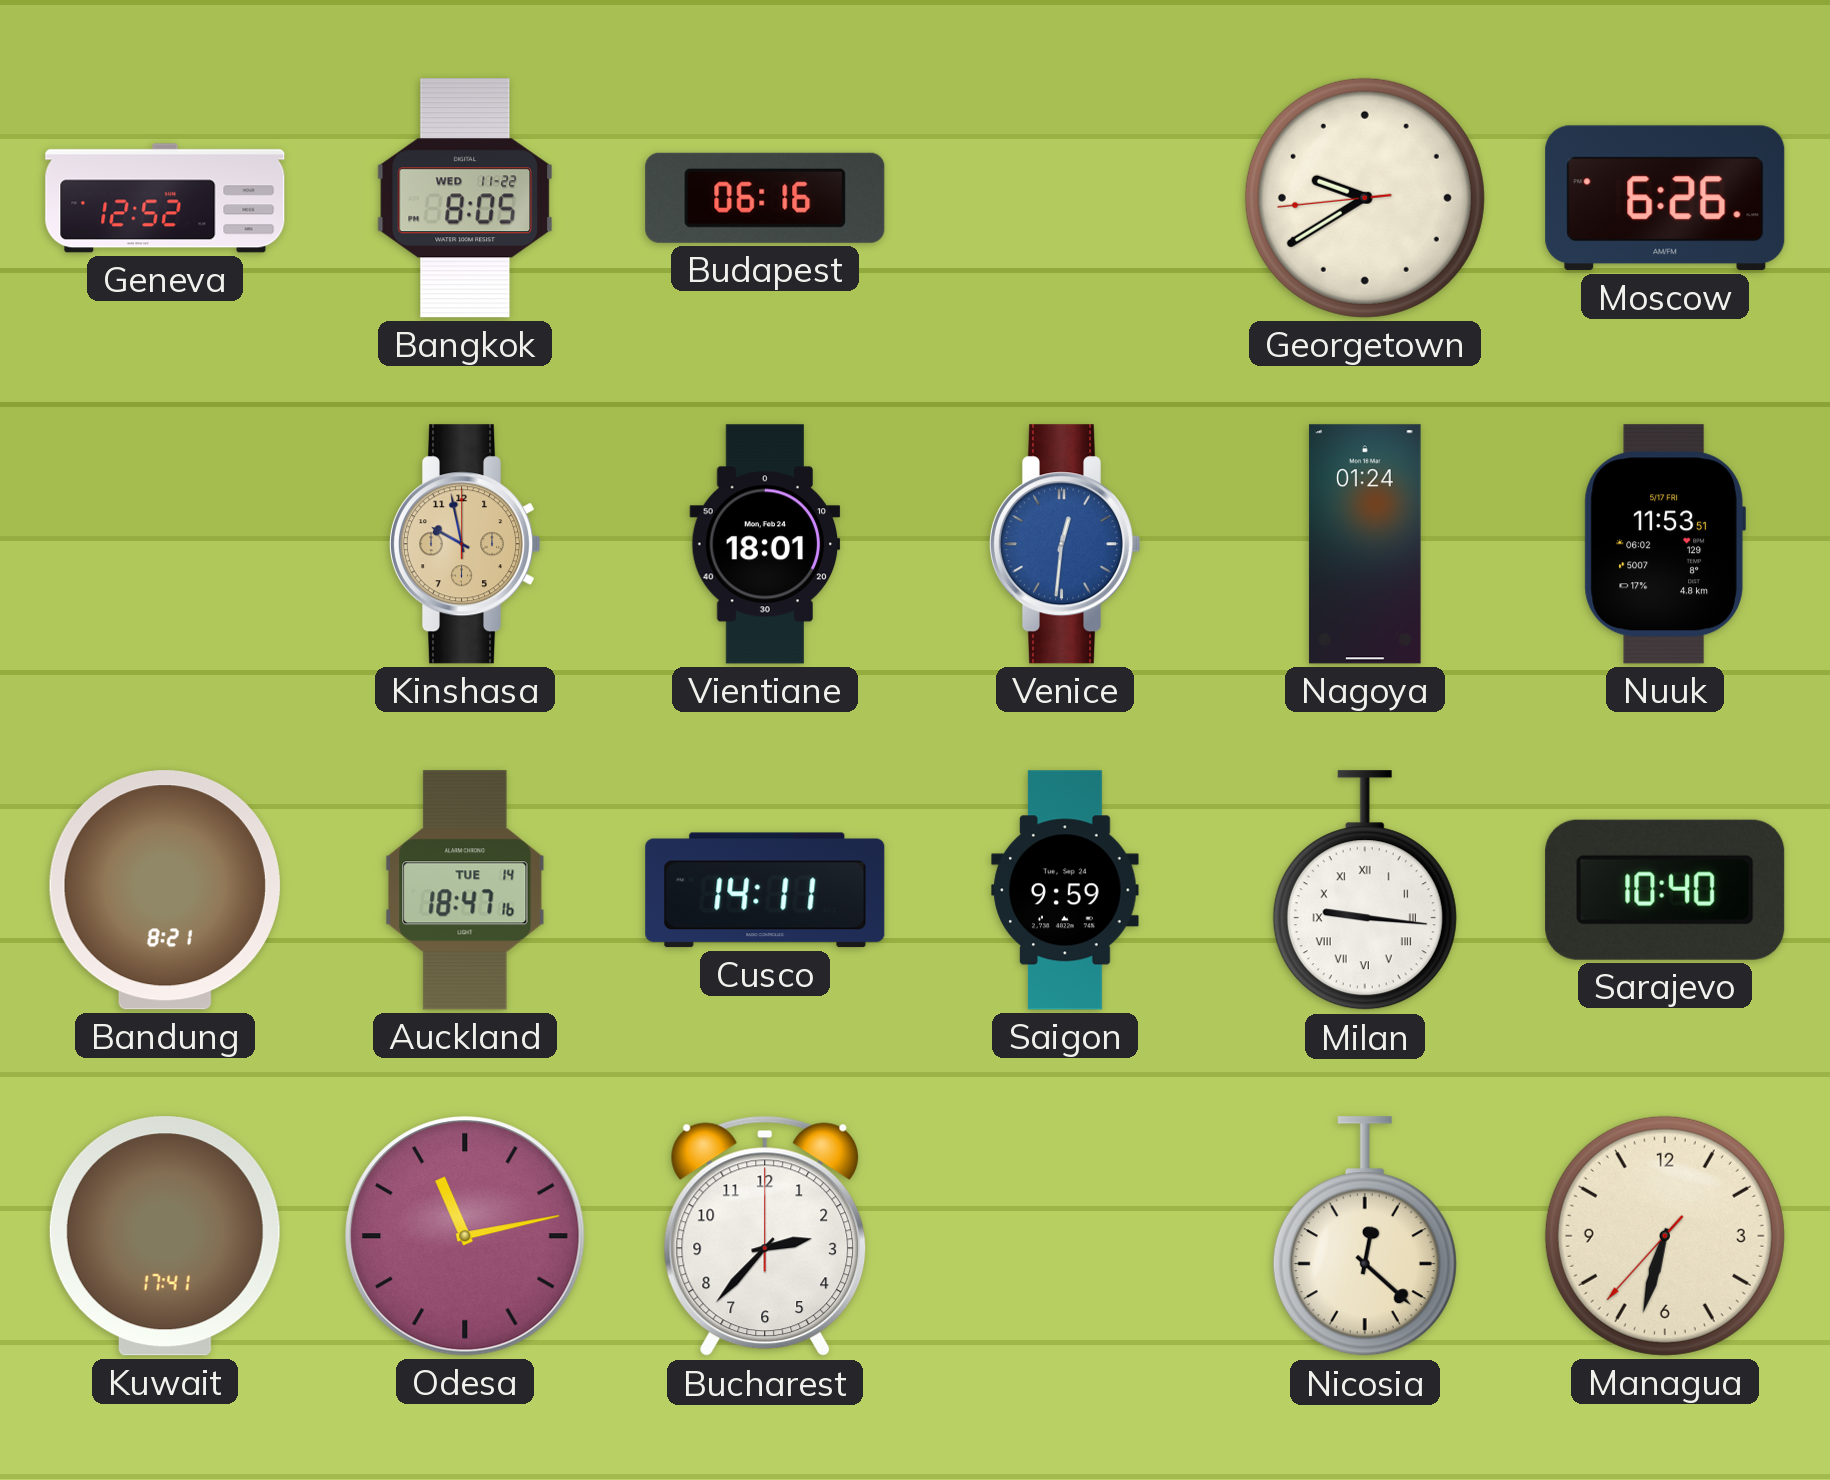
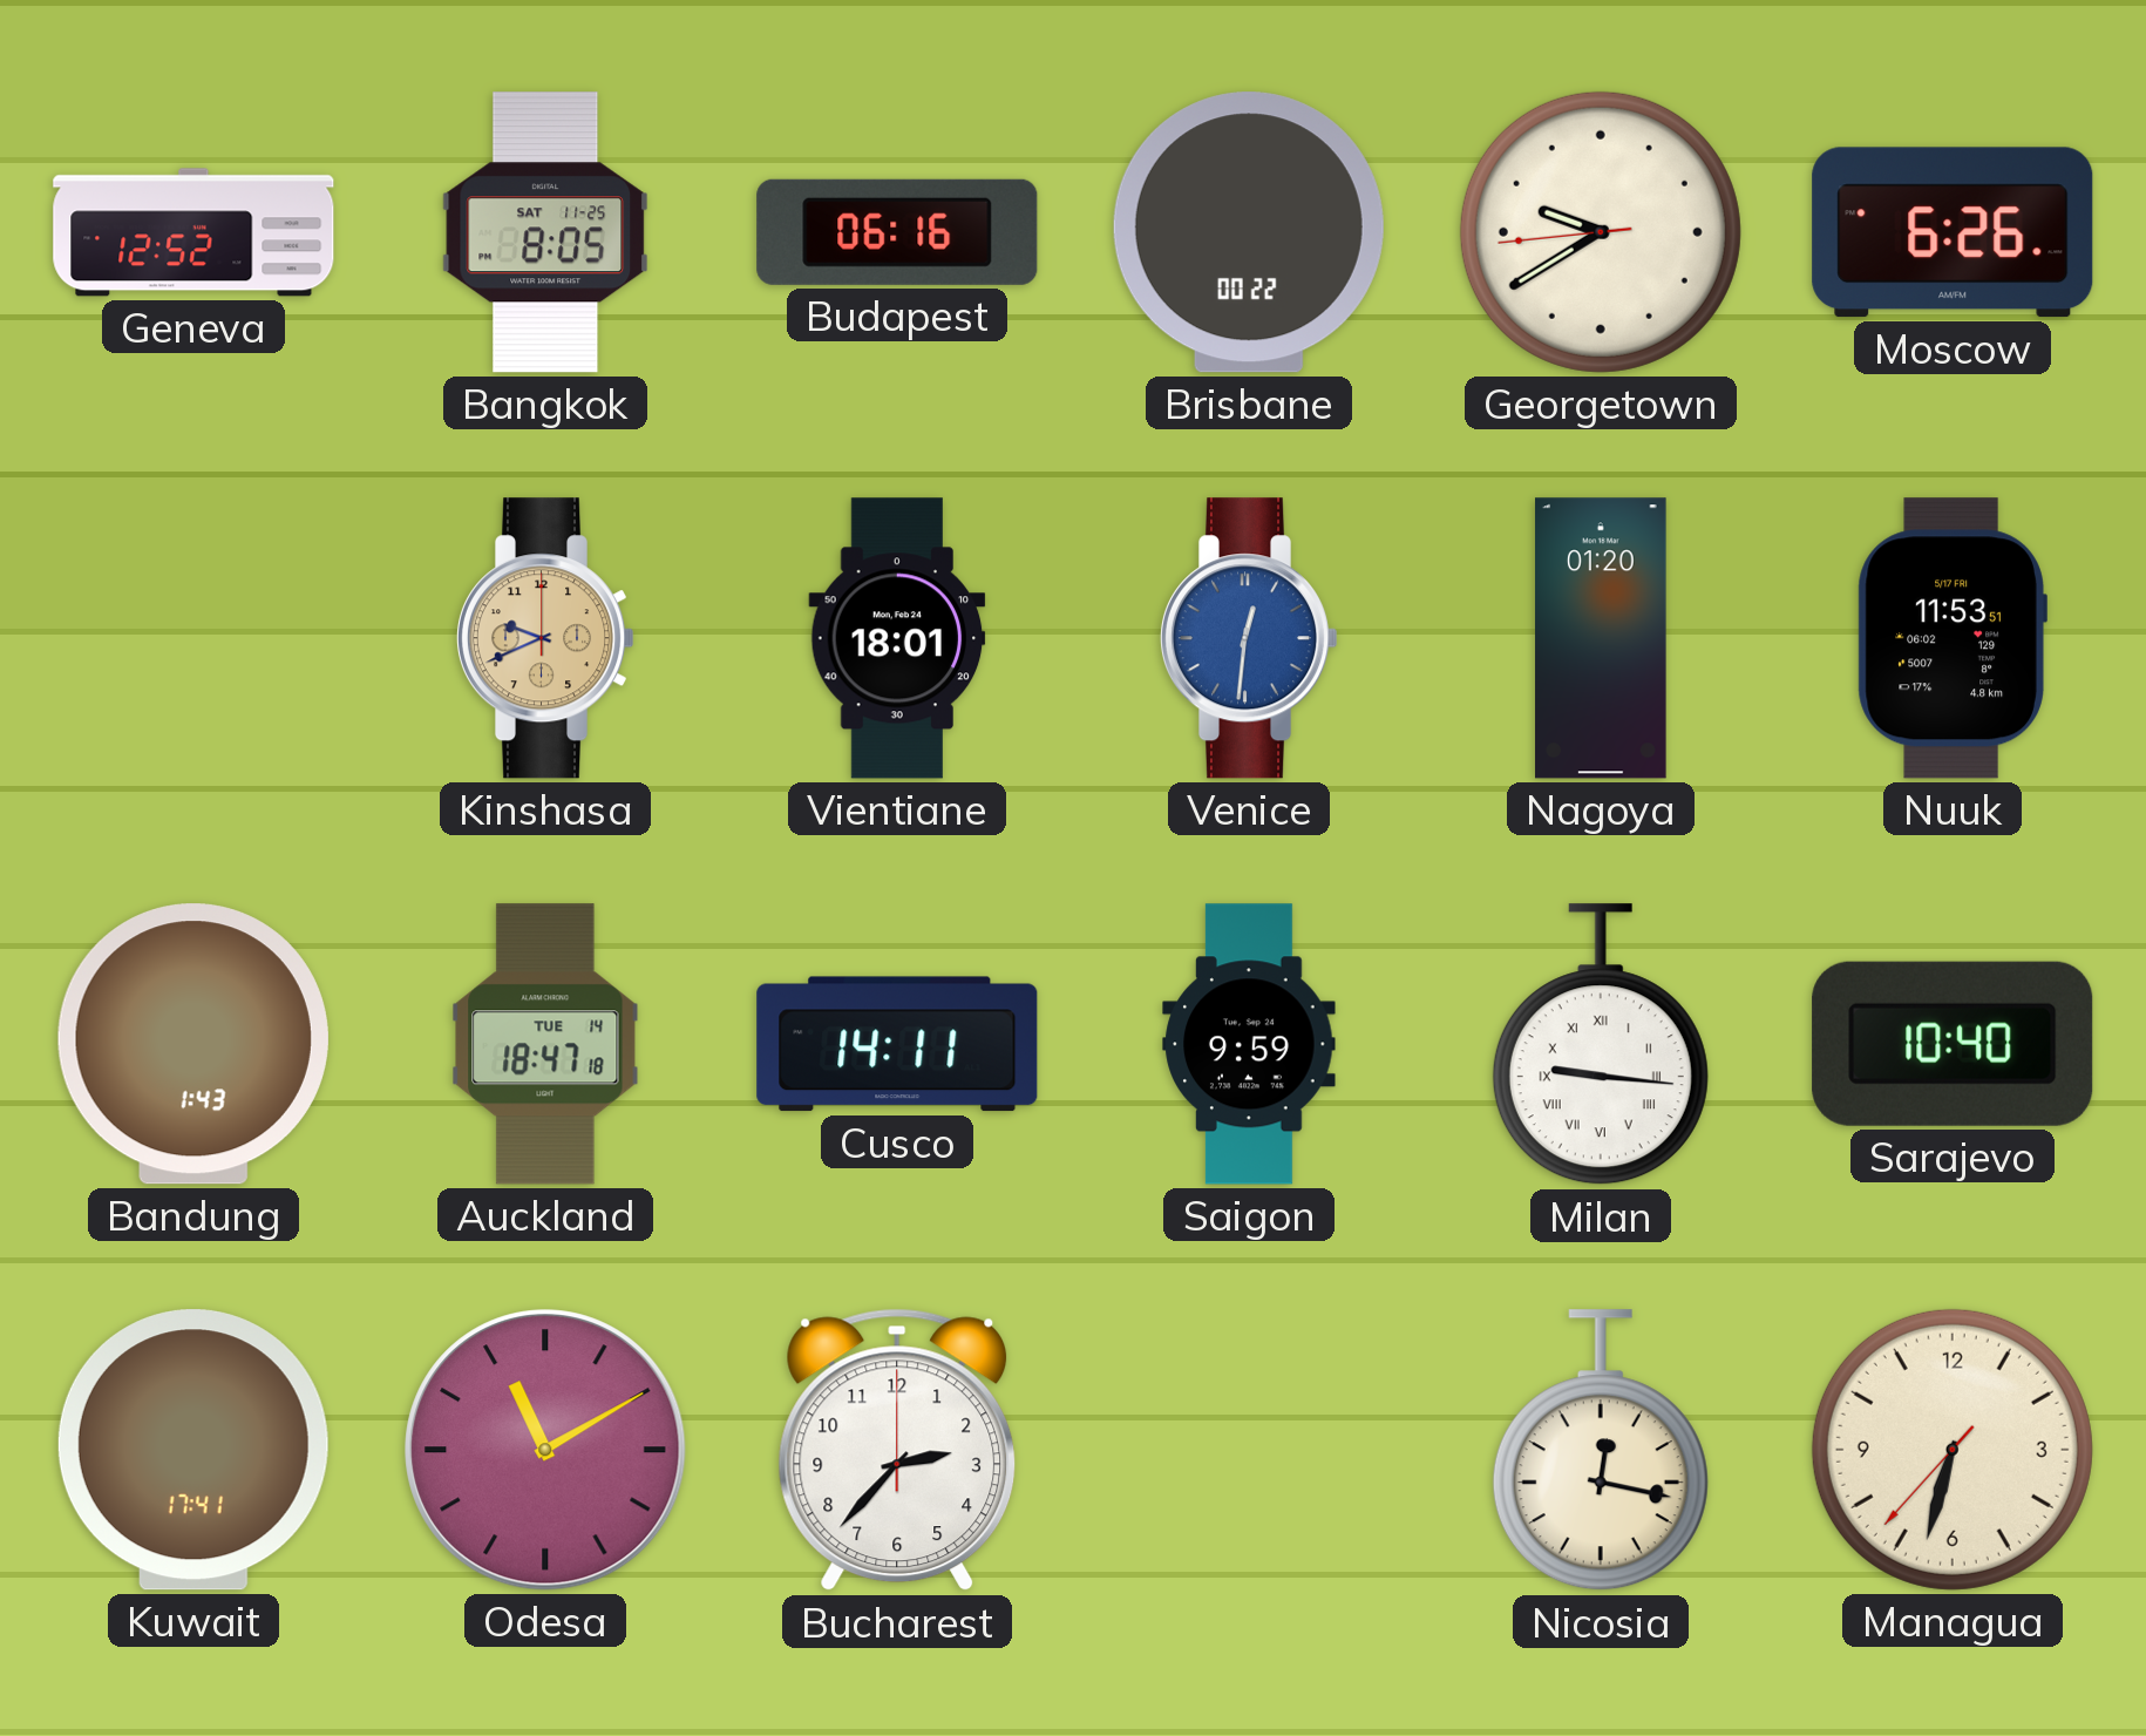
Bangkok date: WED 11-22 -> SAT 11-25
Brisbane: none -> 00:22
Kinshasa: 9:58 -> 9:41
Nagoya: 01:24 -> 01:20
Bandung: 8:21 -> 1:43
Auckland: 18:47:16 -> 18:47:18
Odesa: 11:13 -> 11:10
Nicosia: 12:22 -> 12:17
